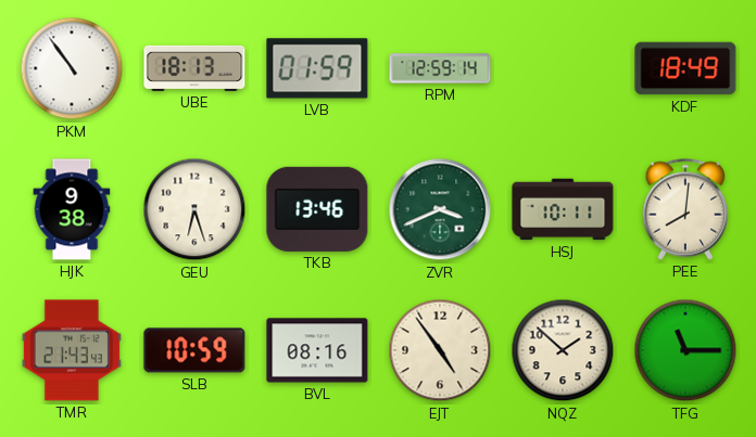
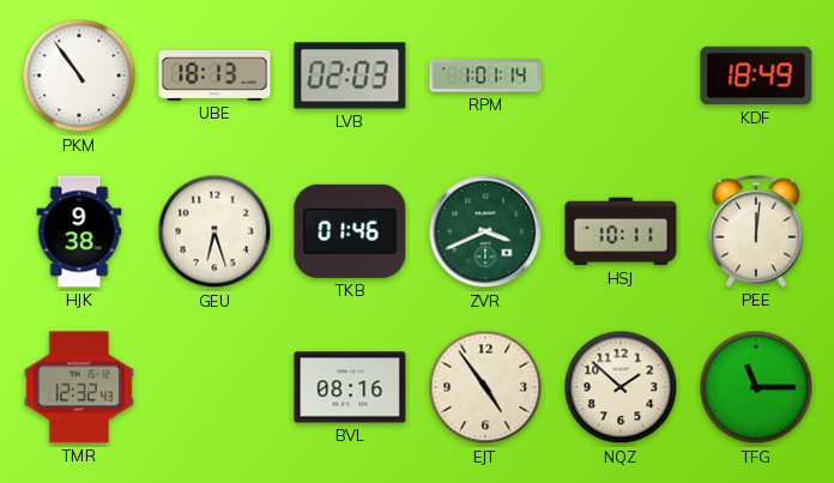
LVB: 01:59 -> 02:03
RPM: 12:59 -> 1:01
TKB: 13:46 -> 01:46
PEE: 8:01 -> 12:01
TMR: 21:43 -> 12:32
SLB: 10:59 -> none
